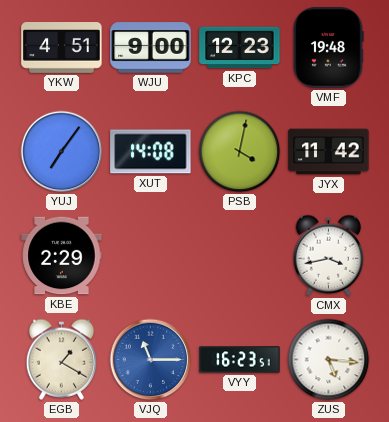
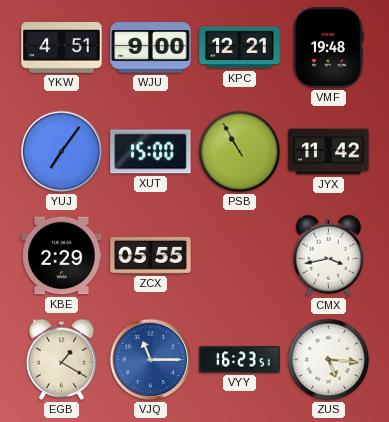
KPC: 12:23 -> 12:21
XUT: 14:08 -> 15:00
PSB: 4:02 -> 10:55
ZCX: none -> 05:55
